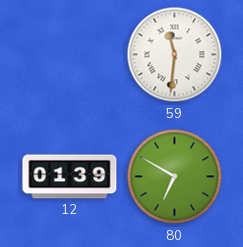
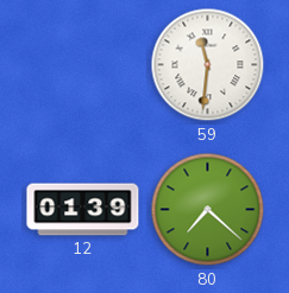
80: 6:50 -> 7:22
